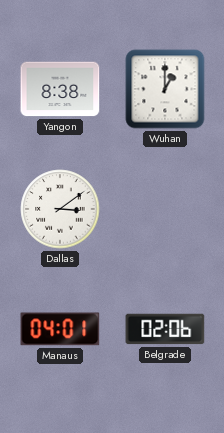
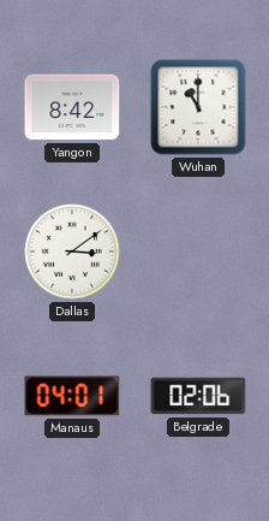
Yangon: 8:38 -> 8:42
Wuhan: 1:00 -> 11:00
